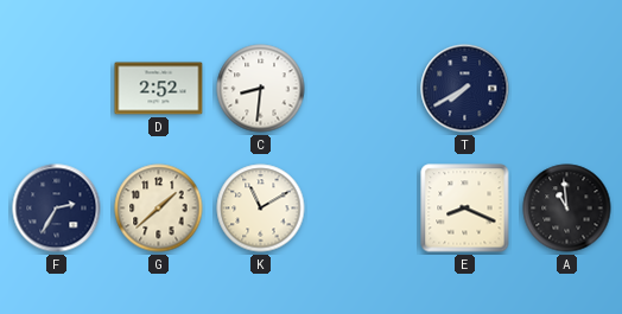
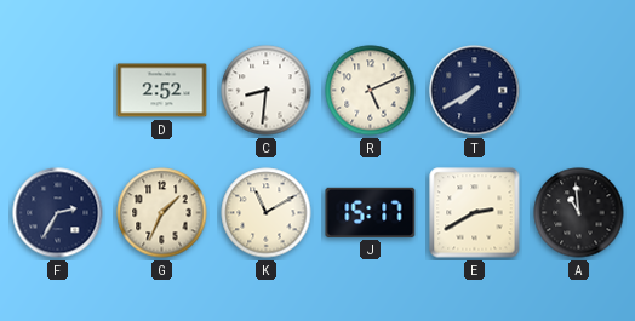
R: none -> 5:11
G: 1:38 -> 1:34
J: none -> 15:17
E: 8:19 -> 2:40
